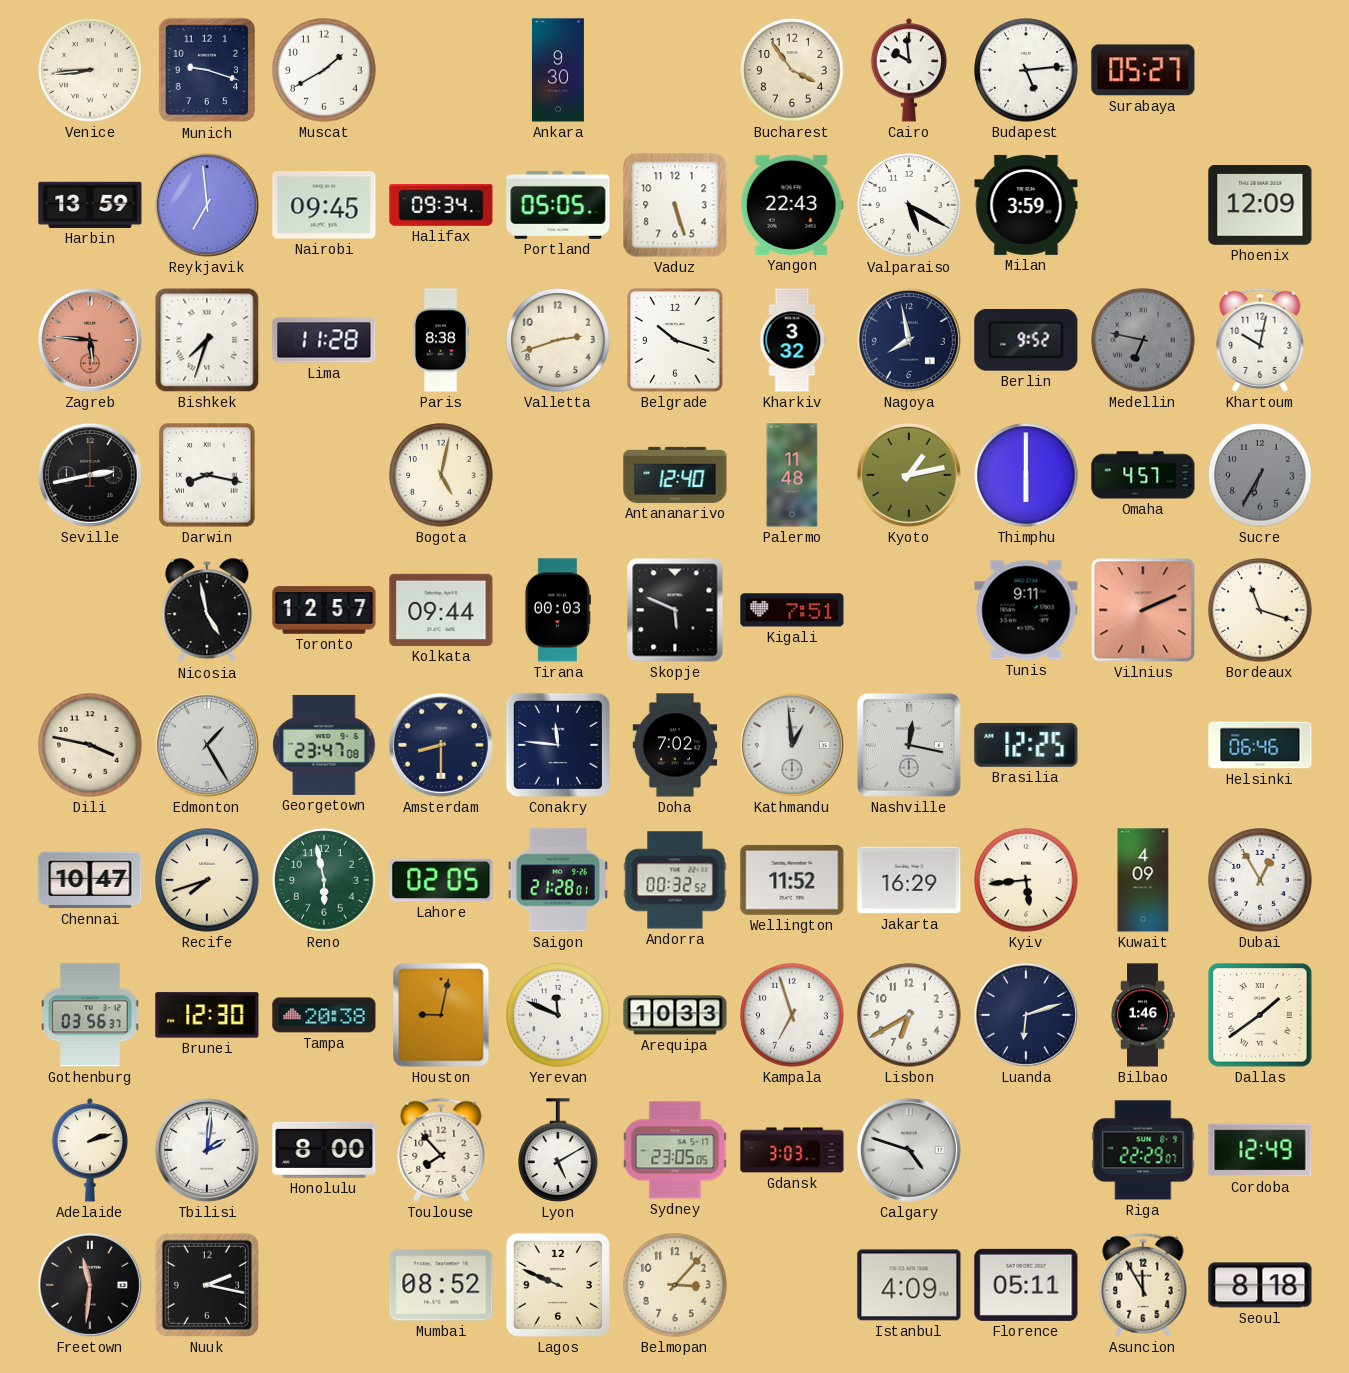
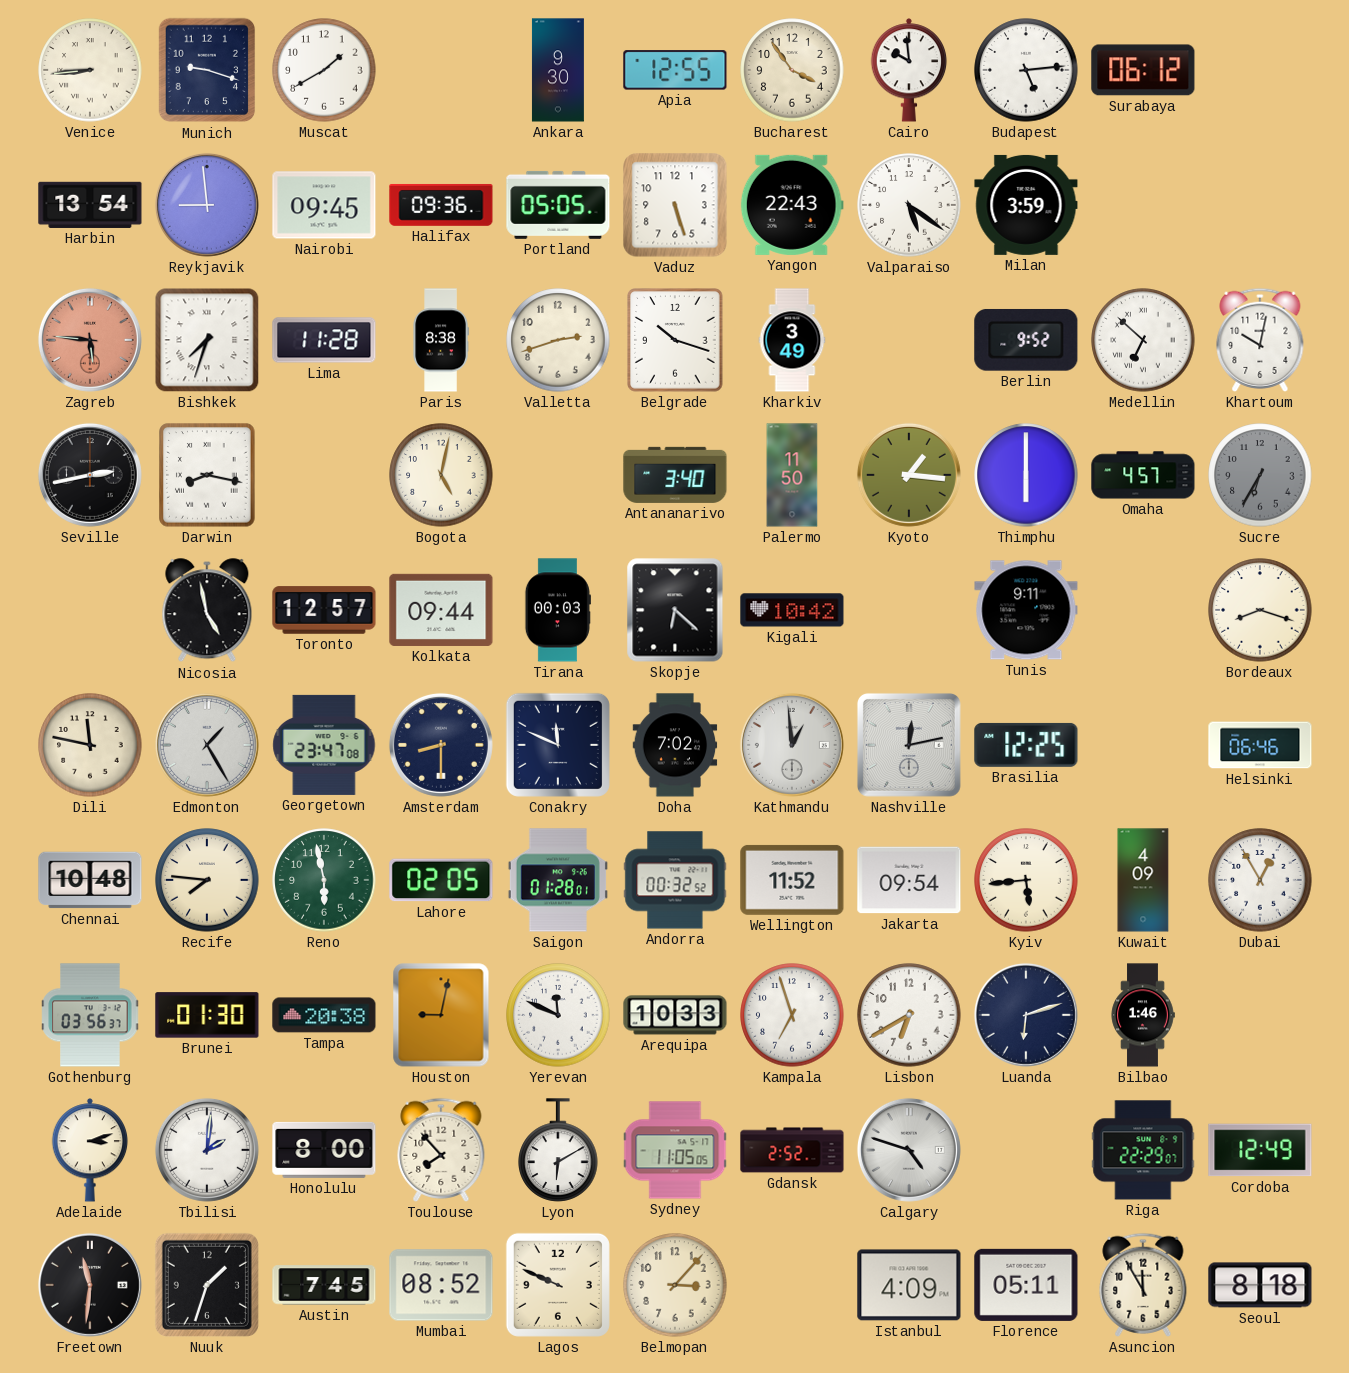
Apia: none -> 12:55
Surabaya: 05:27 -> 06:12
Harbin: 13:59 -> 13:54
Reykjavik: 6:59 -> 8:59
Halifax: 09:34 -> 09:36
Valparaiso: 5:20 -> 5:21
Phoenix: 12:09 -> none
Kharkiv: 3:32 -> 3:49
Nagoya: 7:58 -> none
Medellin: 6:47 -> 6:52
Medellin dial: grey -> white
Antananarivo: 12:40 -> 3:40
Palermo: 11:48 -> 11:50
Kyoto: 1:13 -> 1:16
Skopje: 5:49 -> 6:22
Kigali: 7:51 -> 10:42
Vilnius: 2:11 -> none
Bordeaux: 11:18 -> 8:18
Dili: 3:47 -> 11:47
Conakry: 11:46 -> 11:49
Nashville: 12:17 -> 12:13
Chennai: 10:47 -> 10:48
Recife: 7:42 -> 7:46
Saigon: 21:28 -> 01:28
Jakarta: 16:29 -> 09:54
Brunei: 12:30 -> 01:30
Dallas: 1:39 -> none
Adelaide: 2:12 -> 3:12
Lyon: 5:10 -> 6:10
Sydney: 23:05 -> 11:05
Gdansk: 3:03 -> 2:52
Nuuk: 2:17 -> 1:33
Austin: none -> 7:45
